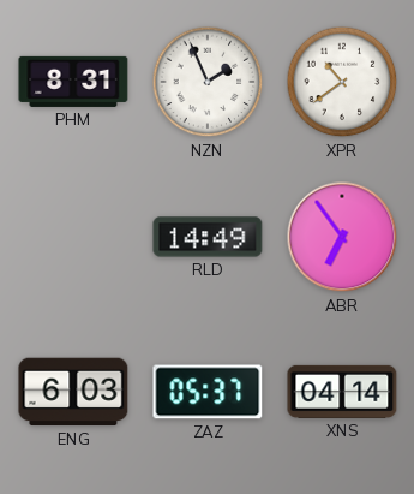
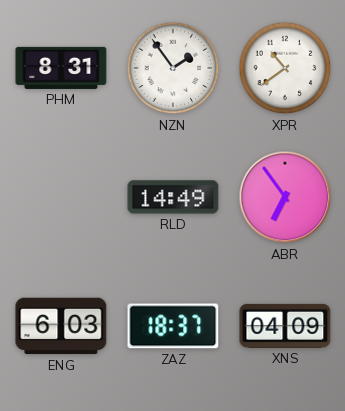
NZN: 1:56 -> 1:54
ZAZ: 05:37 -> 18:37
XNS: 04:14 -> 04:09
